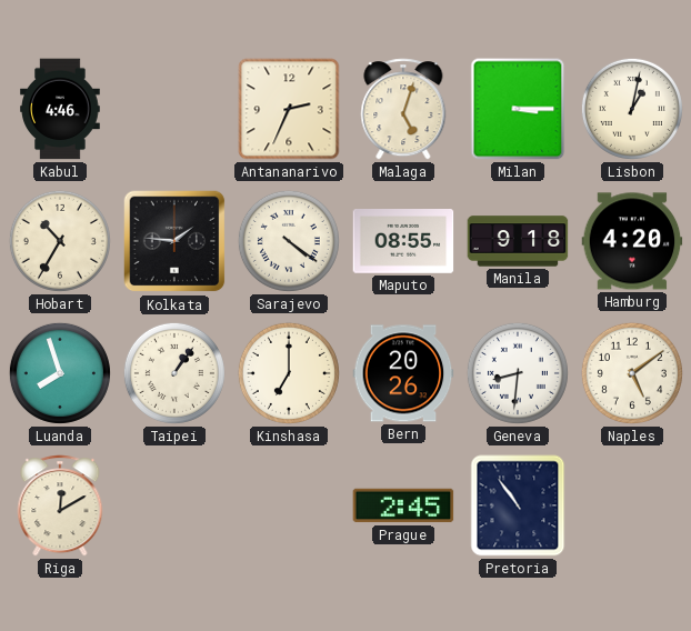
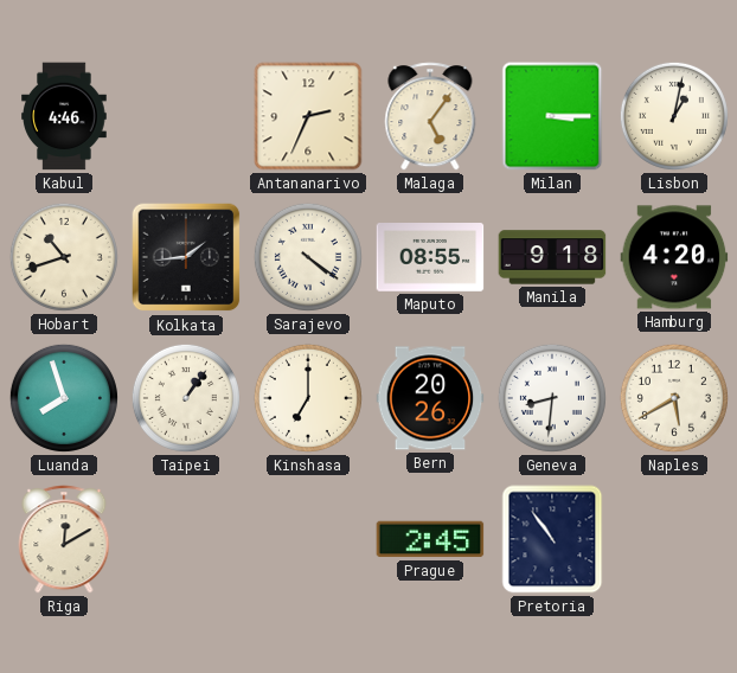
Malaga: 5:03 -> 5:06
Hobart: 10:35 -> 10:42
Kolkata: 1:46 -> 1:44
Naples: 5:09 -> 5:40
